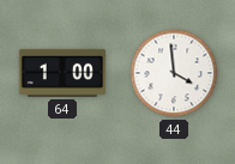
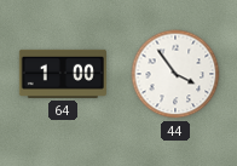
44: 3:59 -> 3:54
